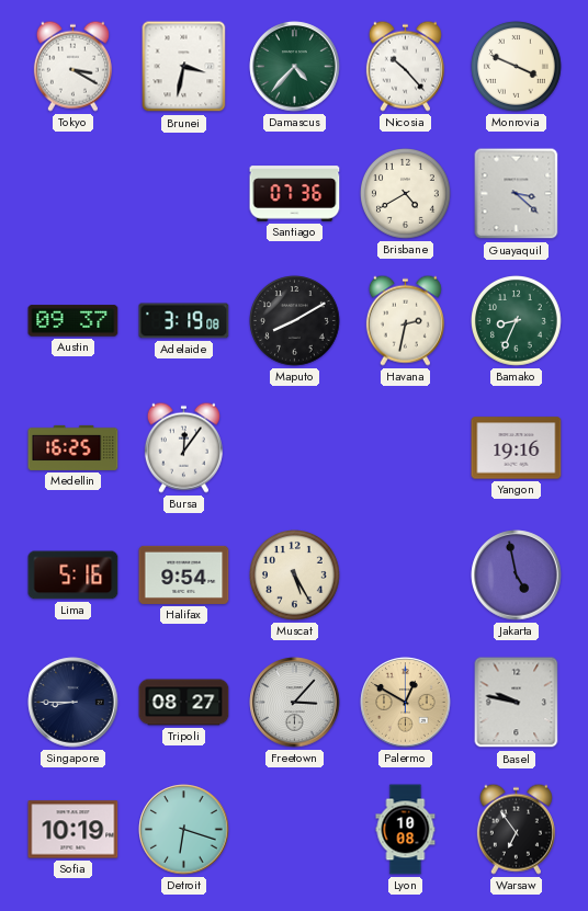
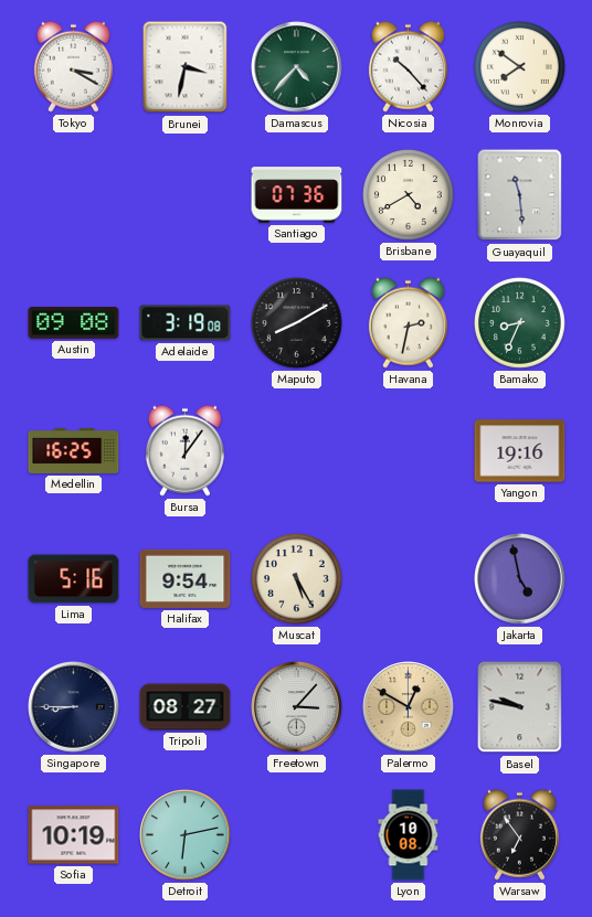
Monrovia: 3:49 -> 7:51
Guayaquil: 3:22 -> 11:29
Austin: 09:37 -> 09:08
Detroit: 6:18 -> 6:13
